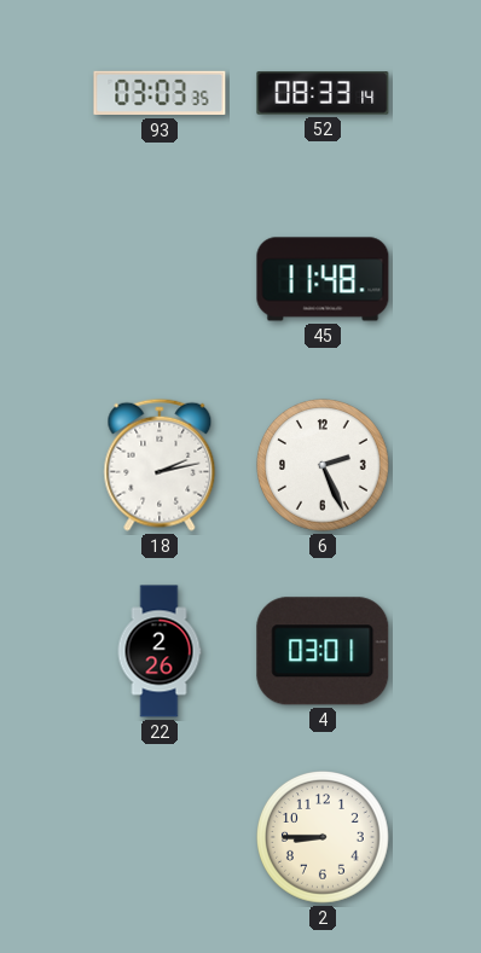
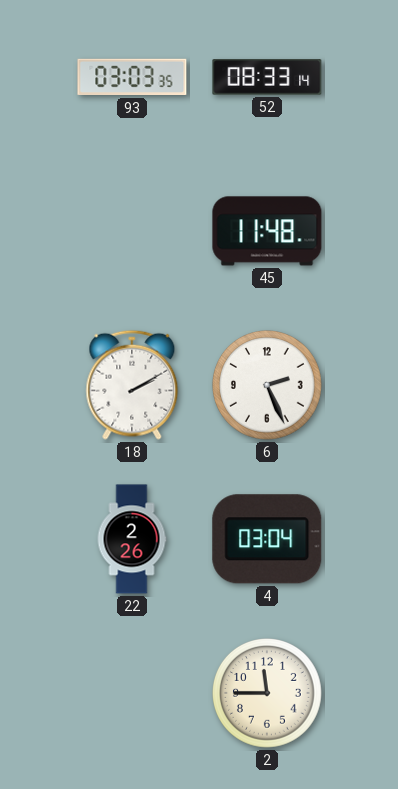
18: 2:13 -> 2:10
4: 03:01 -> 03:04
2: 8:45 -> 11:45
